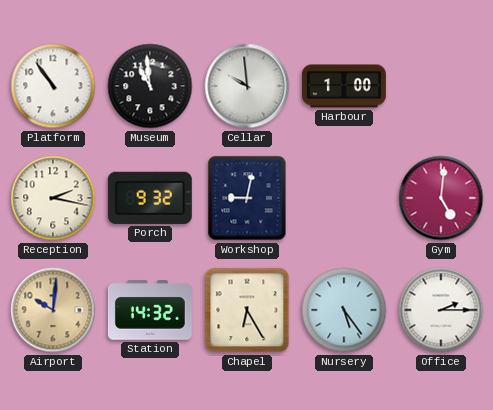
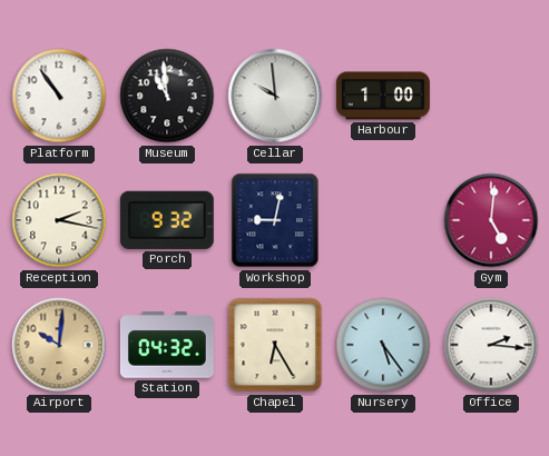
Station: 14:32 -> 04:32
Office: 2:15 -> 2:16
